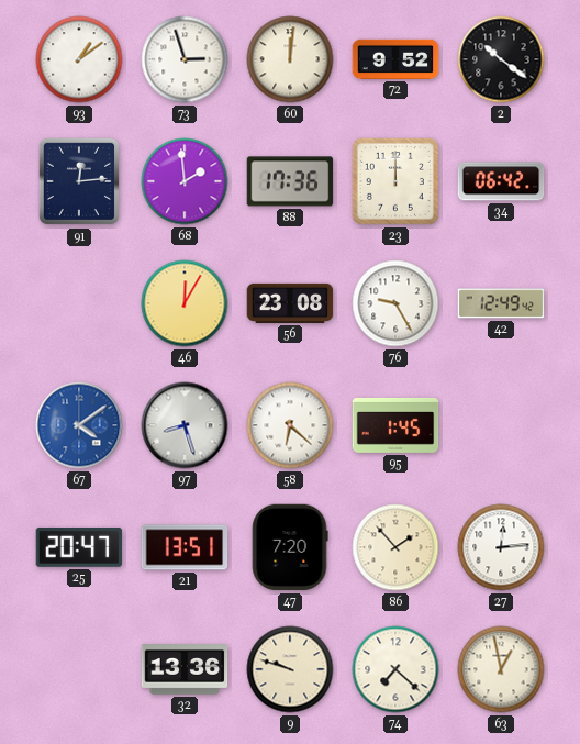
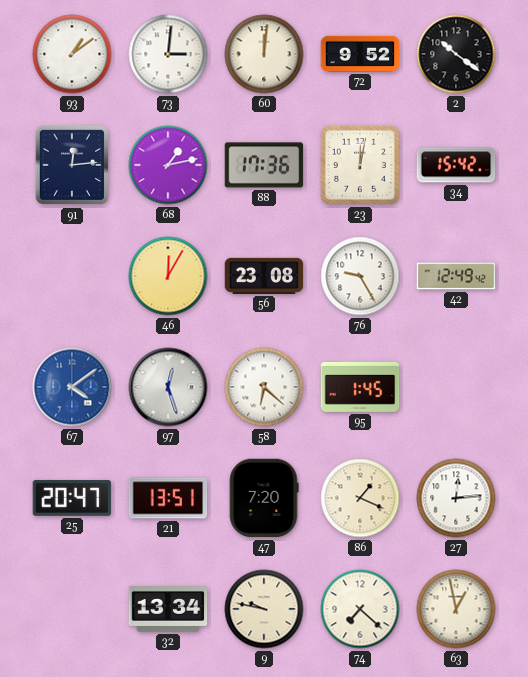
73: 2:57 -> 3:01
68: 1:59 -> 1:13
23: 12:00 -> 12:02
34: 06:42 -> 15:42
97: 8:27 -> 12:27
86: 1:53 -> 1:19
32: 13:36 -> 13:34
9: 9:48 -> 9:47
